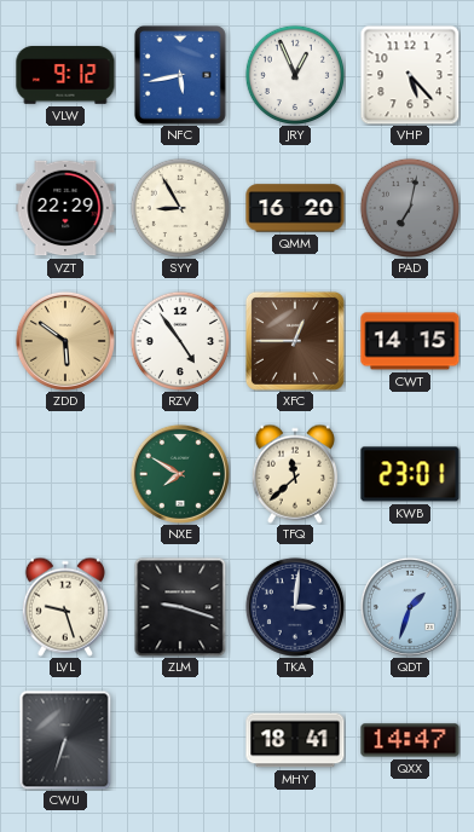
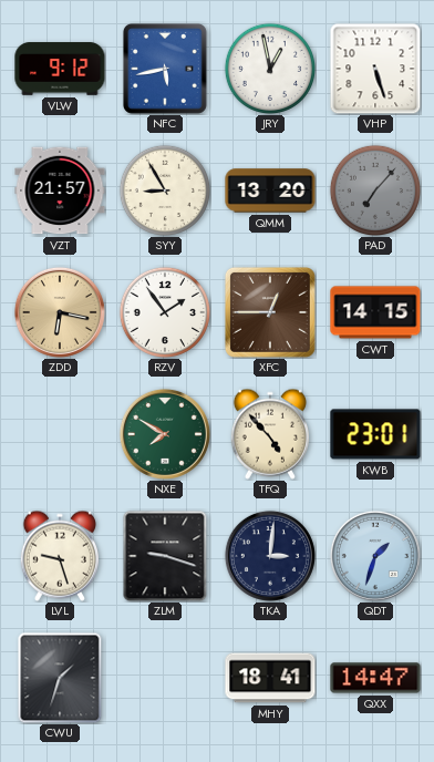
JRY: 12:56 -> 12:58
VHP: 5:23 -> 5:27
VZT: 22:29 -> 21:57
QMM: 16:20 -> 13:20
PAD: 7:02 -> 7:07
ZDD: 5:51 -> 6:17
RZV: 4:54 -> 1:54
TFQ: 11:38 -> 4:53
CWU: 6:33 -> 1:33
